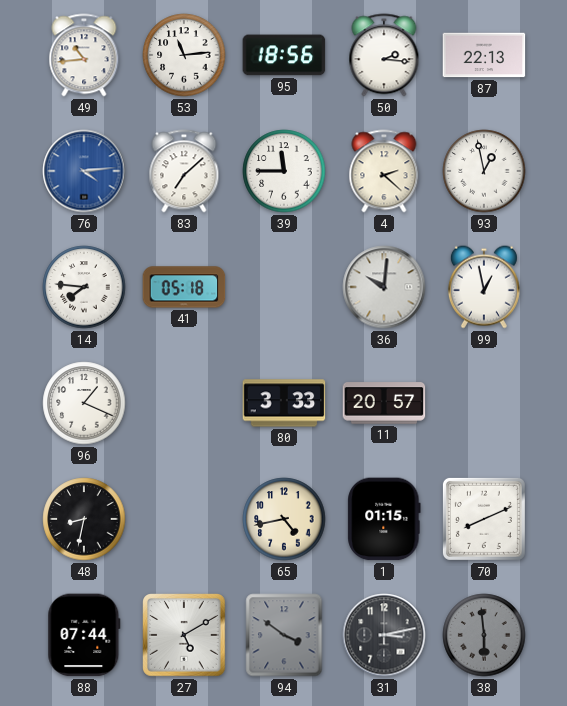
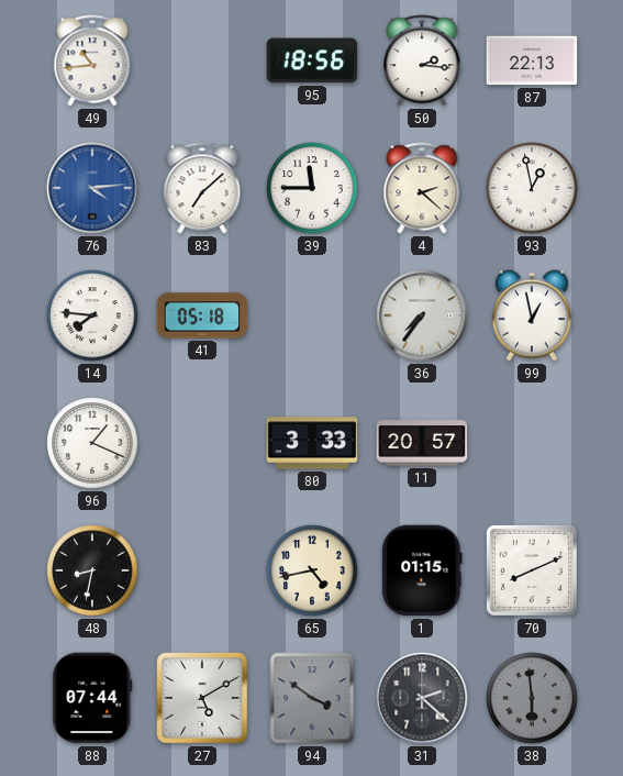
53: 11:14 -> none
36: 10:01 -> 7:36
31: 3:13 -> 2:22
